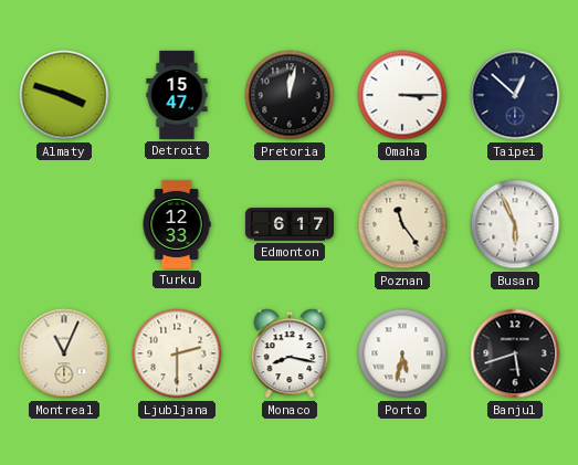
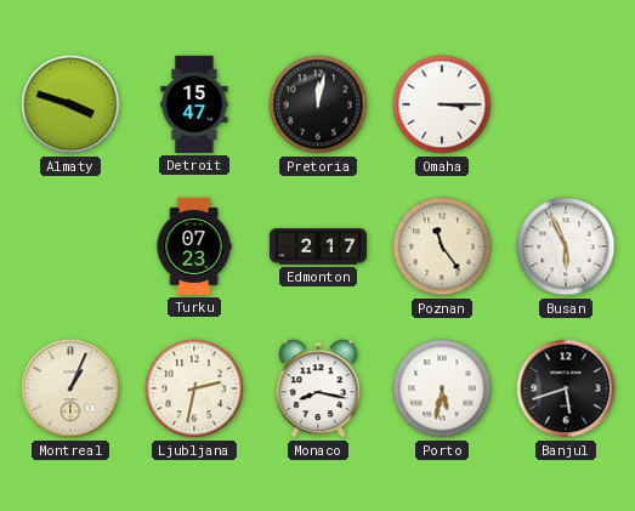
Taipei: 12:52 -> none
Turku: 12:33 -> 07:23
Edmonton: 6:17 -> 2:17
Montreal: 11:04 -> 1:04
Ljubljana: 2:30 -> 2:32
